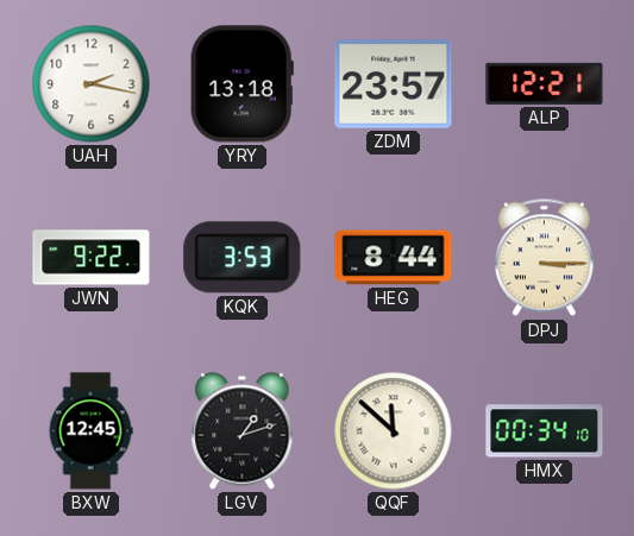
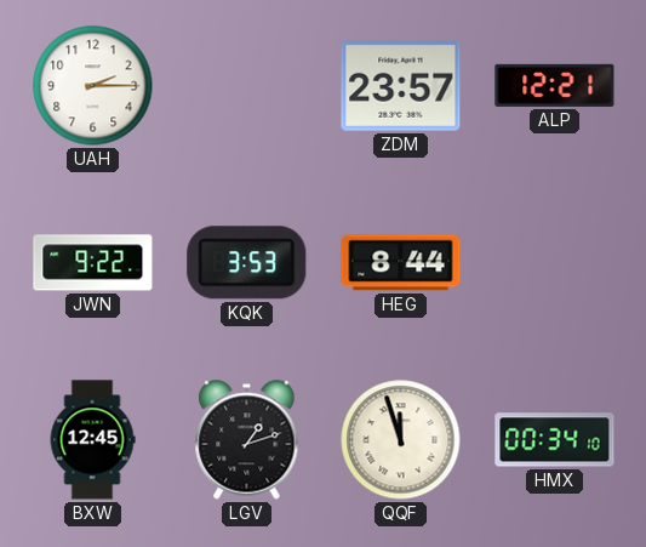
UAH: 2:17 -> 2:15
YRY: 13:18 -> none
DPJ: 3:15 -> none
QQF: 11:52 -> 11:57
